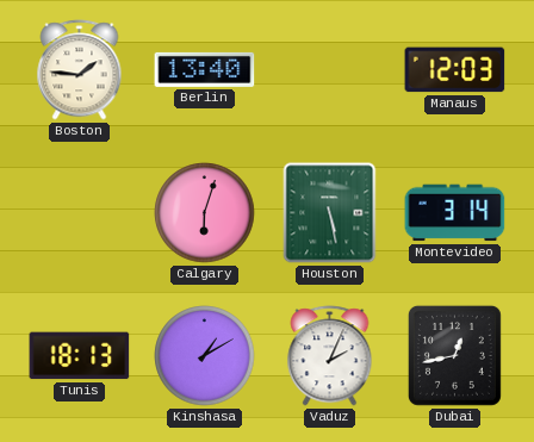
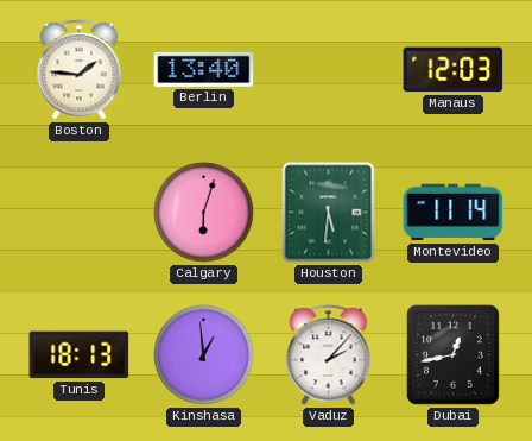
Houston: 5:28 -> 5:31
Montevideo: 3:14 -> 11:14
Kinshasa: 1:10 -> 12:59
Vaduz: 2:04 -> 2:07
